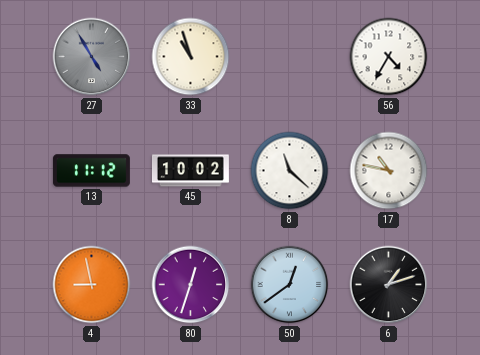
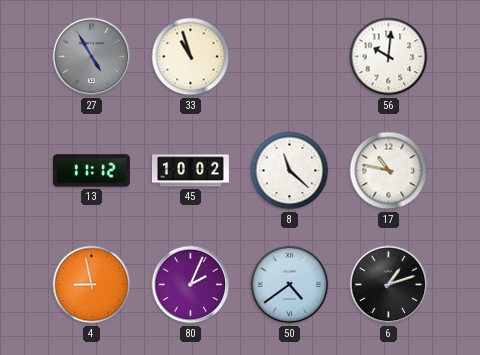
56: 4:35 -> 10:01
80: 12:33 -> 2:04
50: 12:39 -> 4:39
